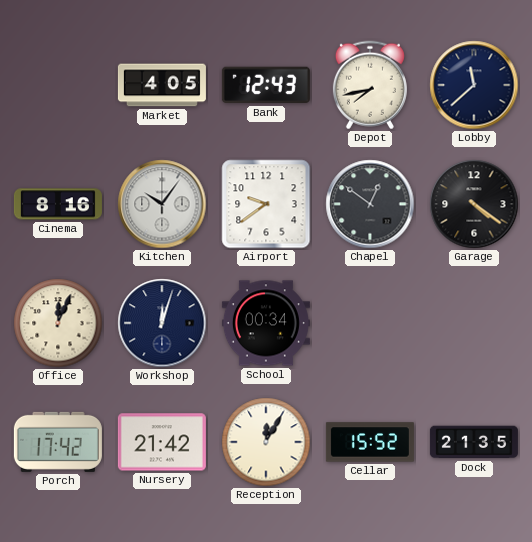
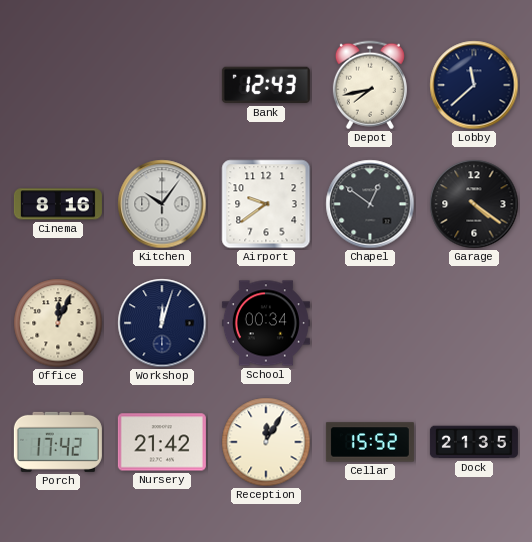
Market: 4:05 -> none
